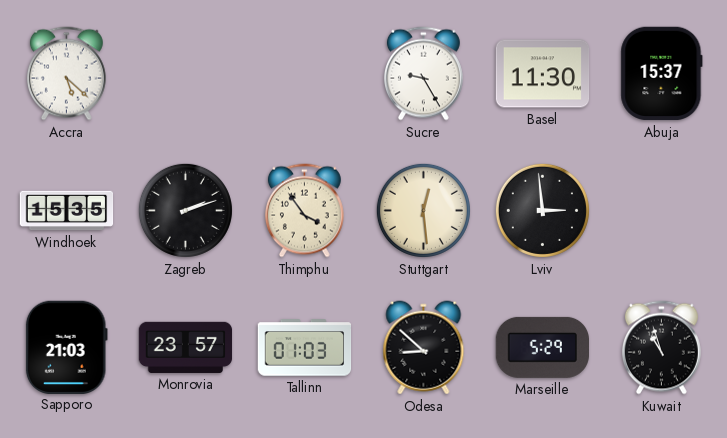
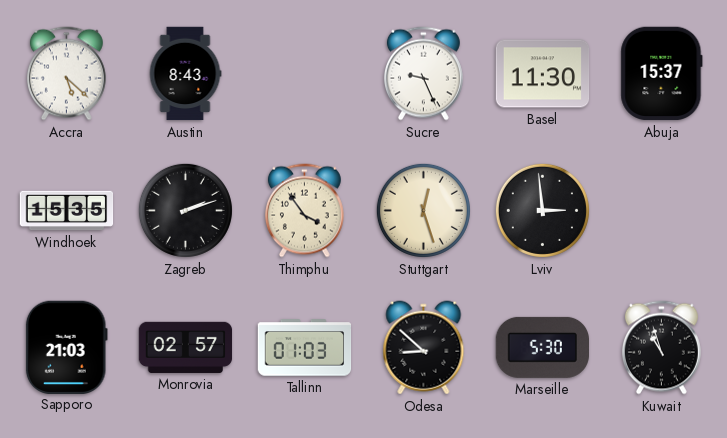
Austin: none -> 8:43
Sucre: 9:25 -> 9:26
Stuttgart: 12:29 -> 12:27
Monrovia: 23:57 -> 02:57
Marseille: 5:29 -> 5:30
